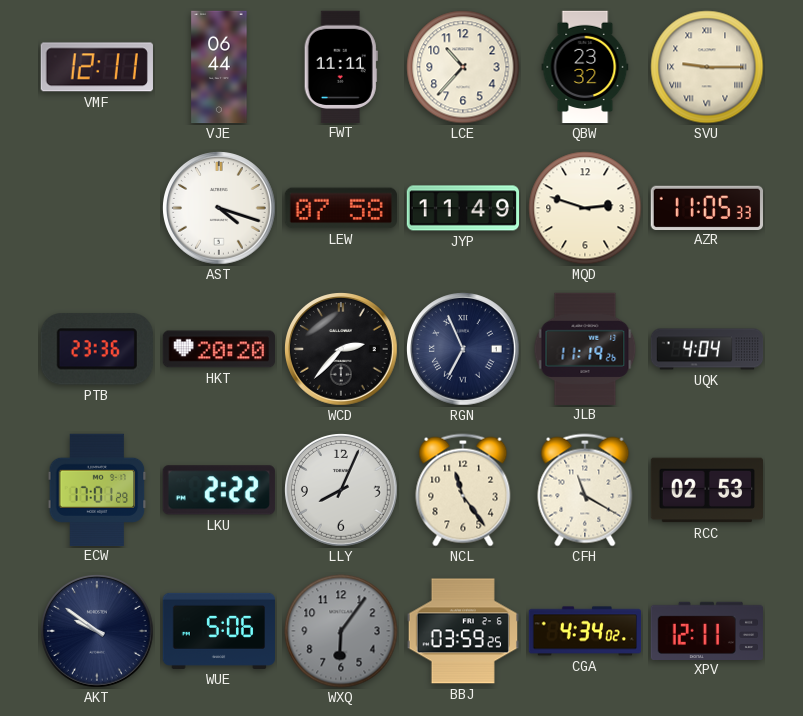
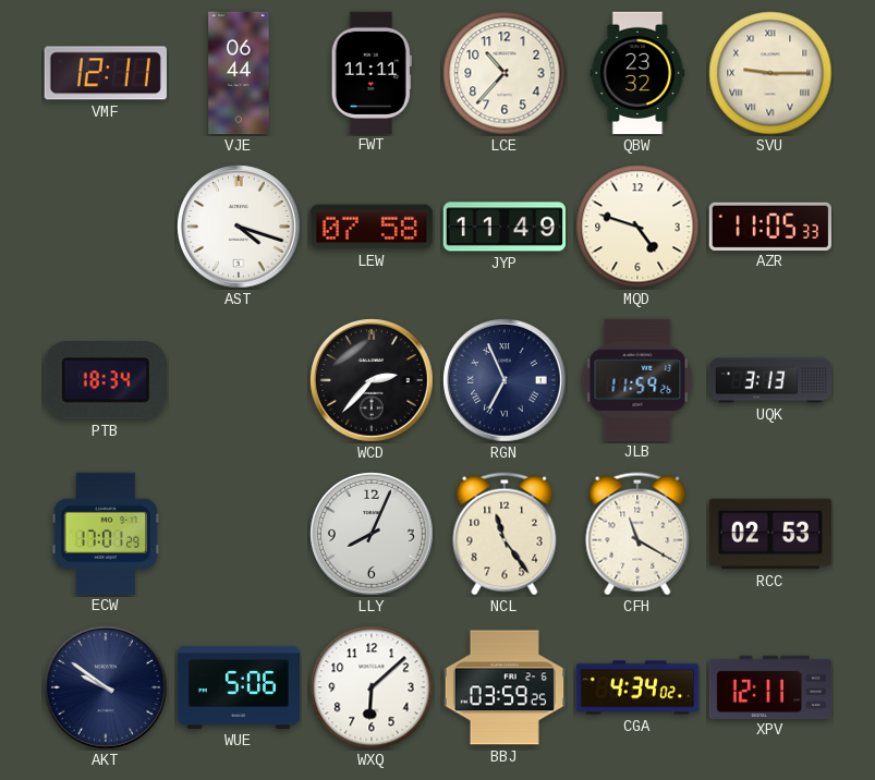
MQD: 2:48 -> 4:48
PTB: 23:36 -> 18:34
HKT: 20:20 -> none
JLB: 11:19 -> 11:59
UQK: 4:04 -> 3:13
LKU: 2:22 -> none
WXQ: 6:06 -> 6:08
WXQ dial: grey -> white
